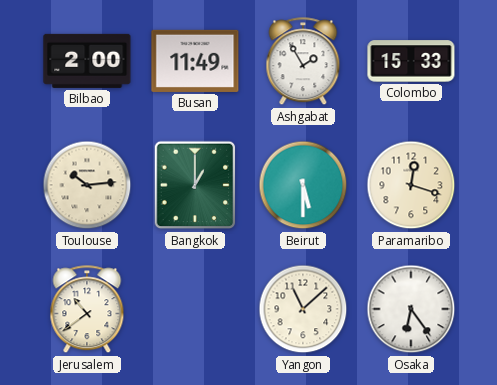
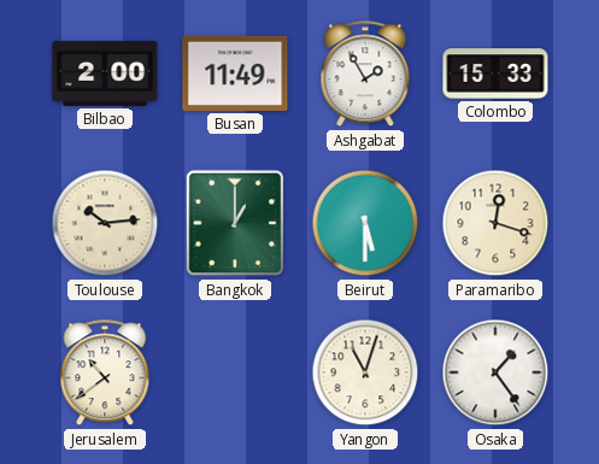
Yangon: 11:08 -> 11:03
Osaka: 6:24 -> 1:24
